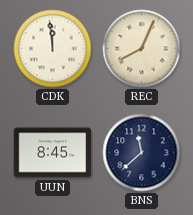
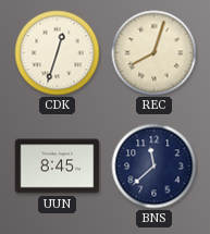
CDK: 11:59 -> 12:33
REC: 8:04 -> 8:03
